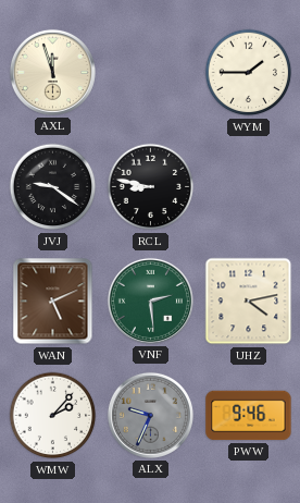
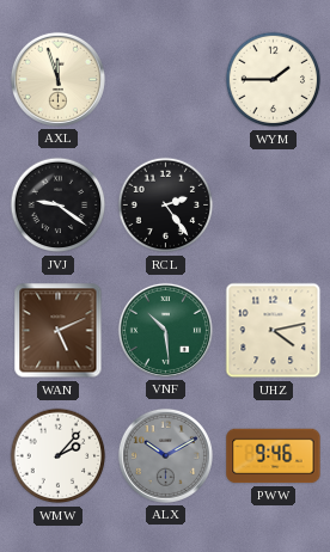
RCL: 8:47 -> 2:24
VNF: 2:29 -> 10:29
ALX: 9:34 -> 10:10
